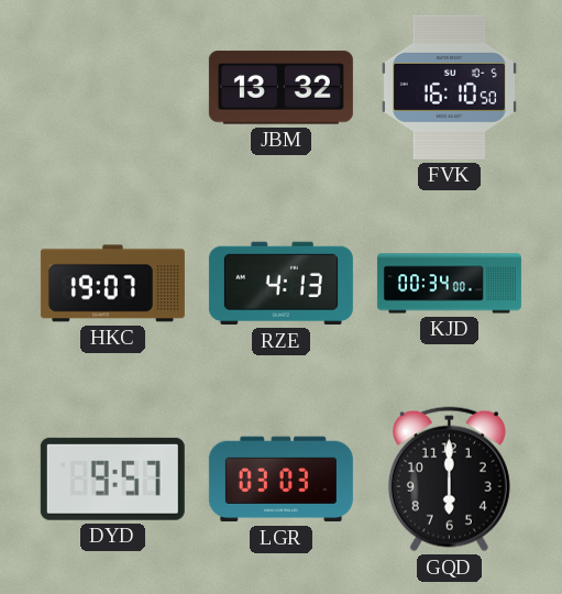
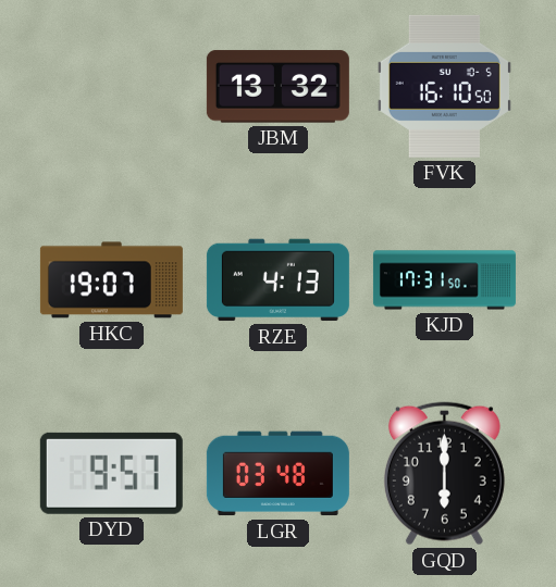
KJD: 00:34 -> 17:31
LGR: 03:03 -> 03:48
